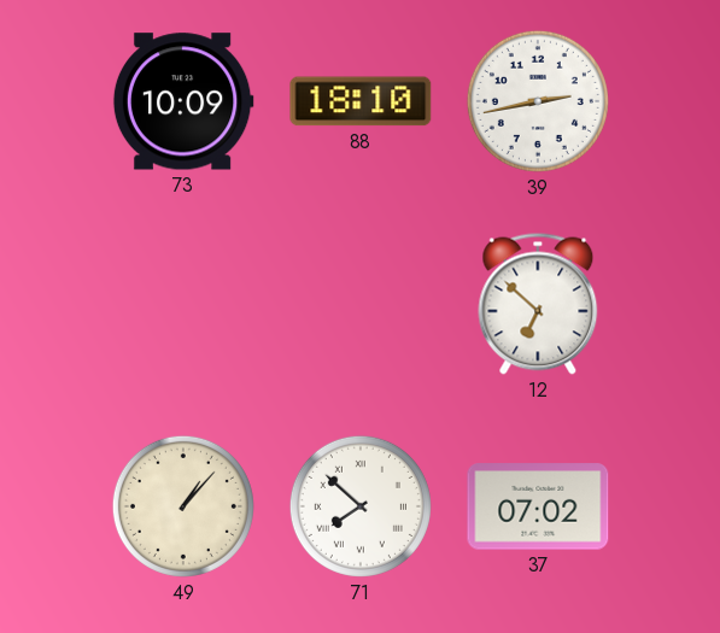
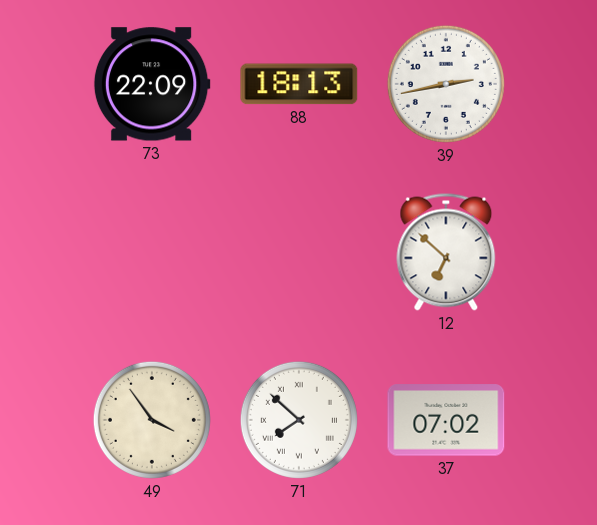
73: 10:09 -> 22:09
88: 18:10 -> 18:13
49: 1:07 -> 3:54
